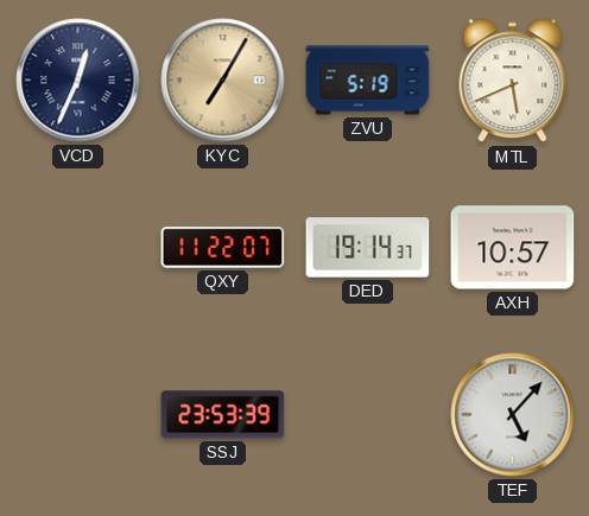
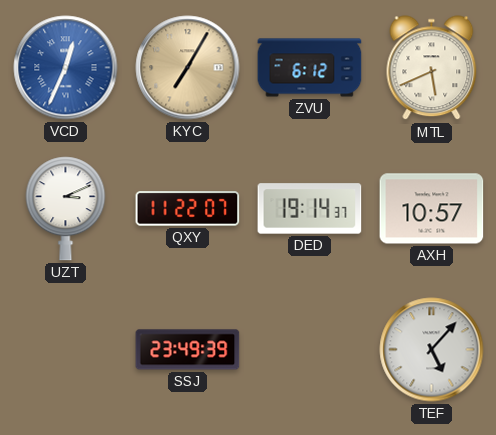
VCD dial: navy -> blue
ZVU: 5:19 -> 6:12
UZT: none -> 3:11
SSJ: 23:53 -> 23:49
